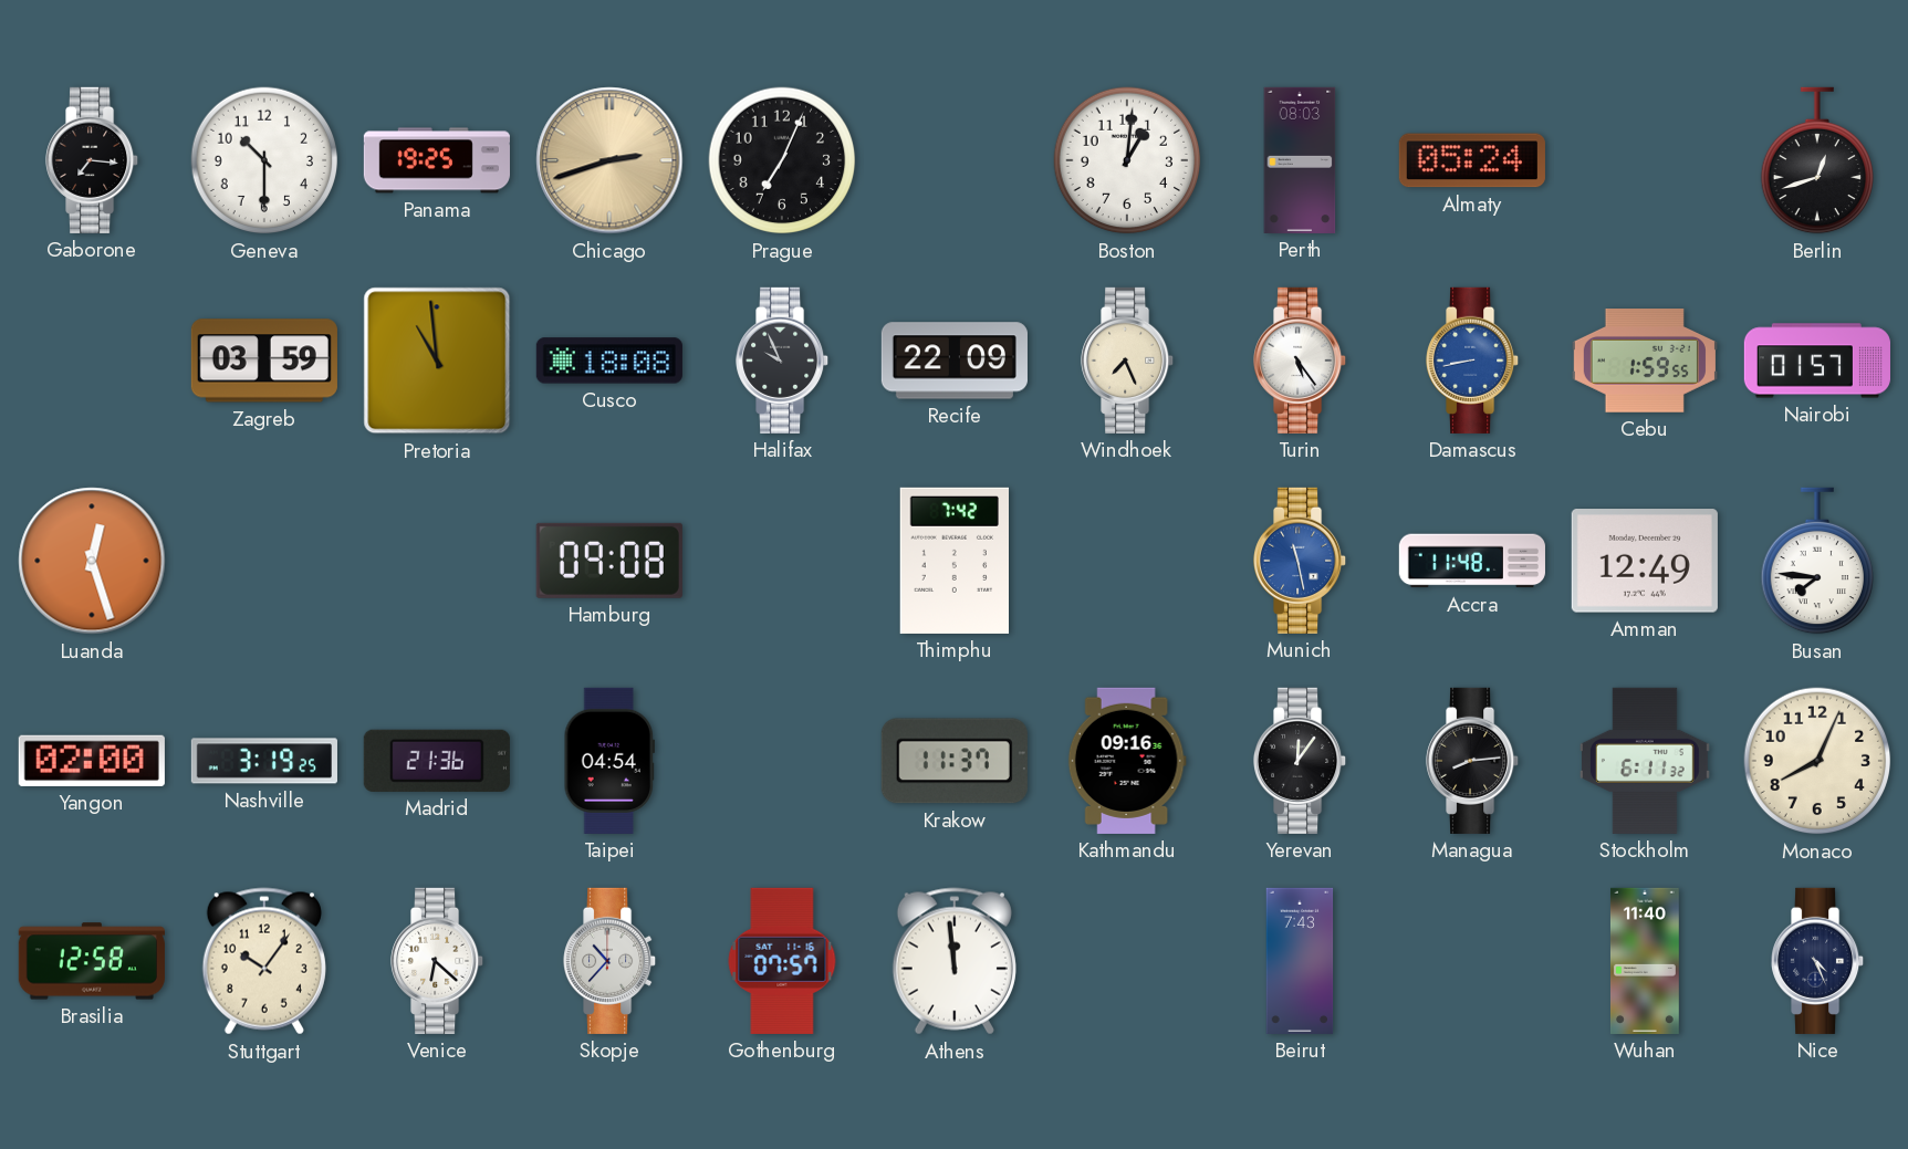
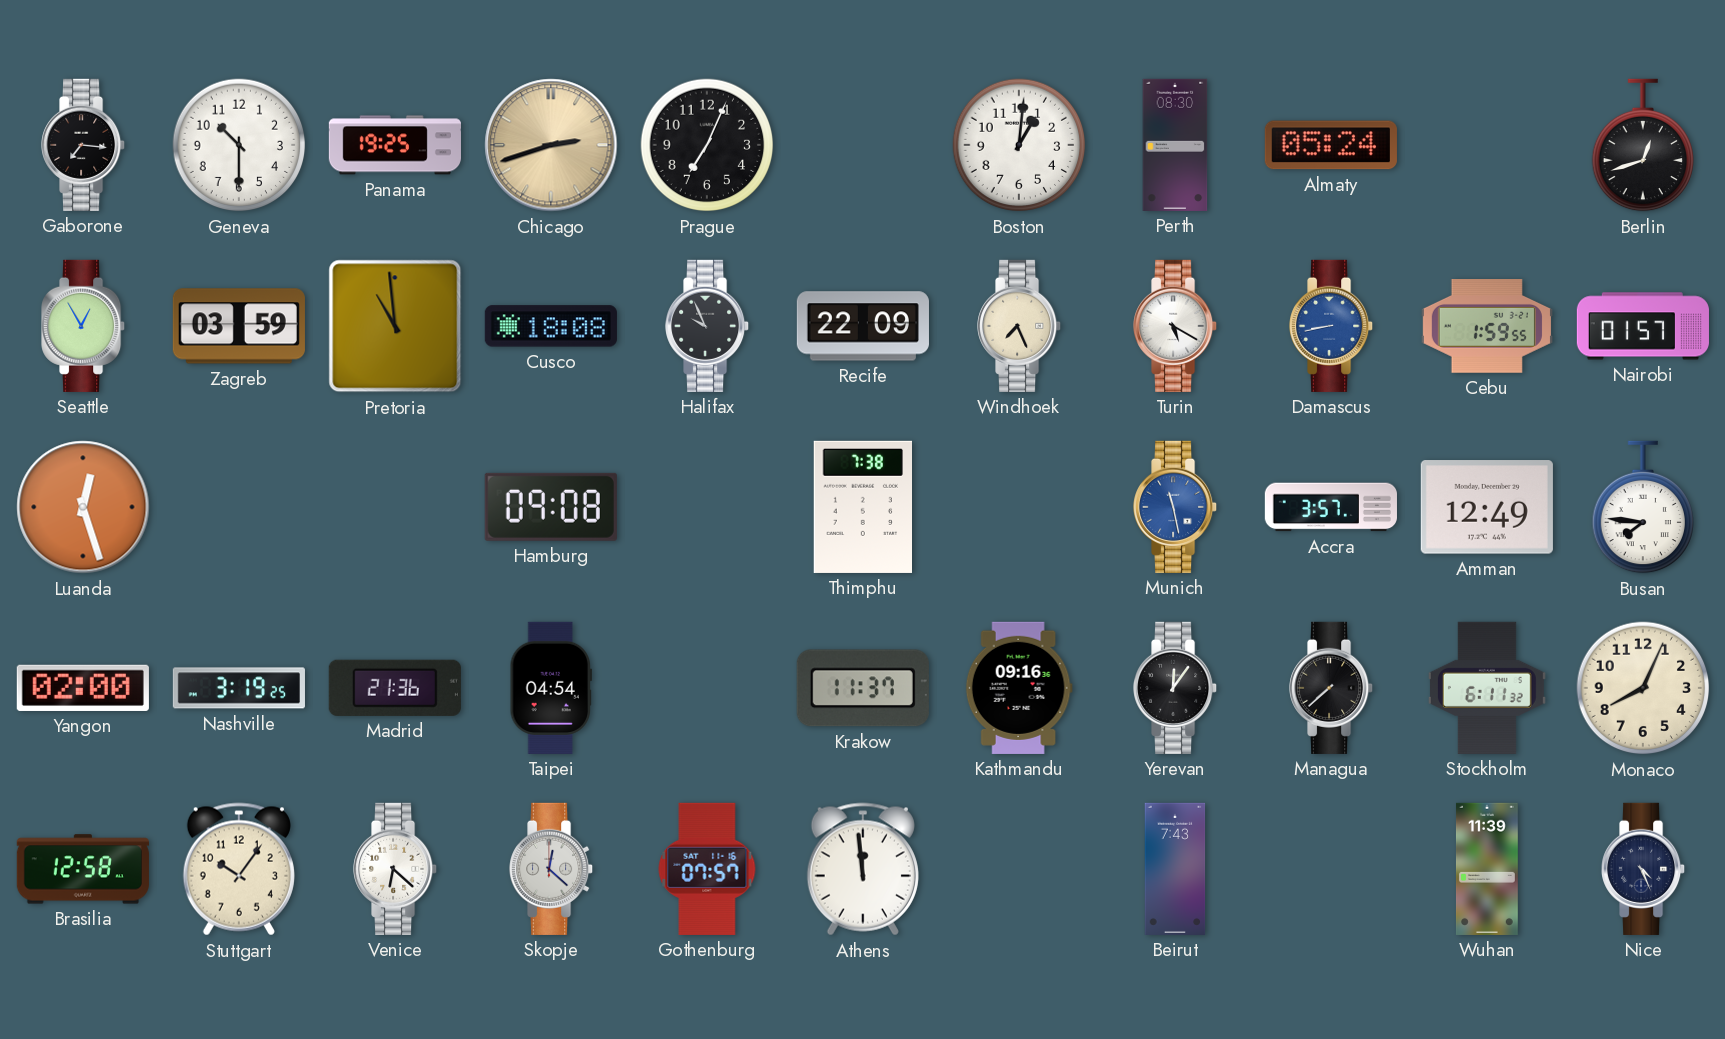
Perth: 08:03 -> 08:30
Seattle: none -> 12:55
Turin: 5:24 -> 5:20
Thimphu: 7:42 -> 7:38
Accra: 11:48 -> 3:57
Managua: 8:14 -> 7:38
Skopje: 10:37 -> 12:22
Wuhan: 11:40 -> 11:39
